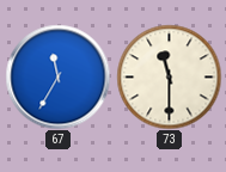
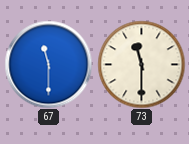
67: 11:35 -> 11:30
